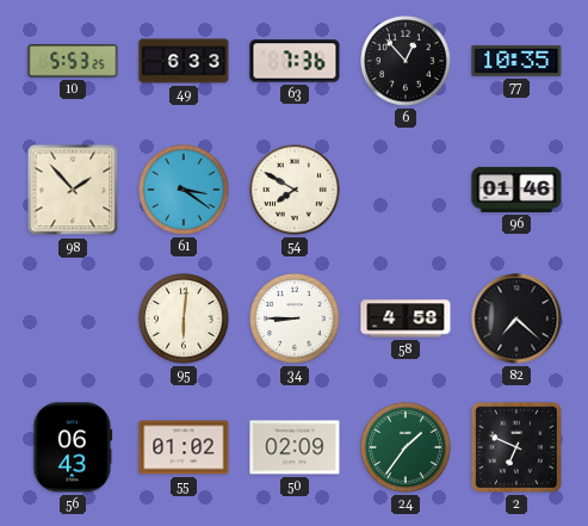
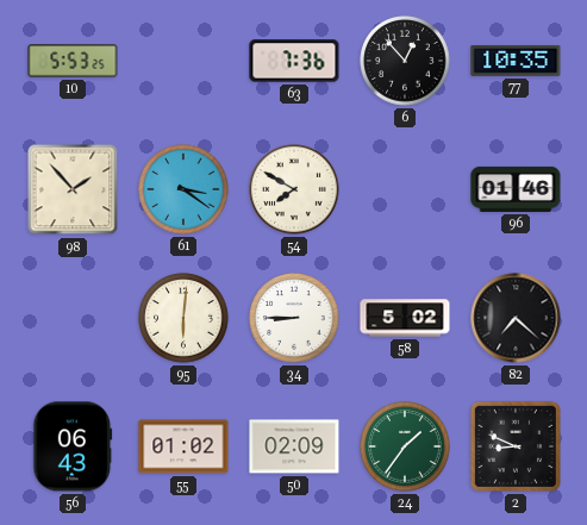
49: 6:33 -> none
58: 4:58 -> 5:02
2: 6:49 -> 8:49
